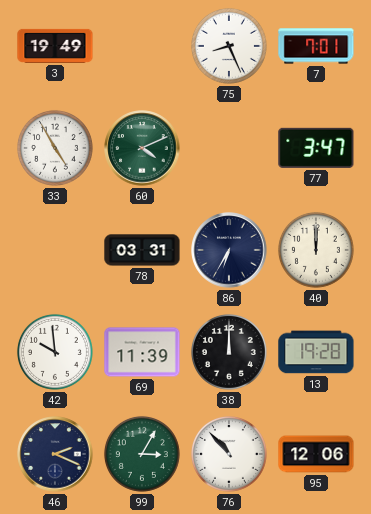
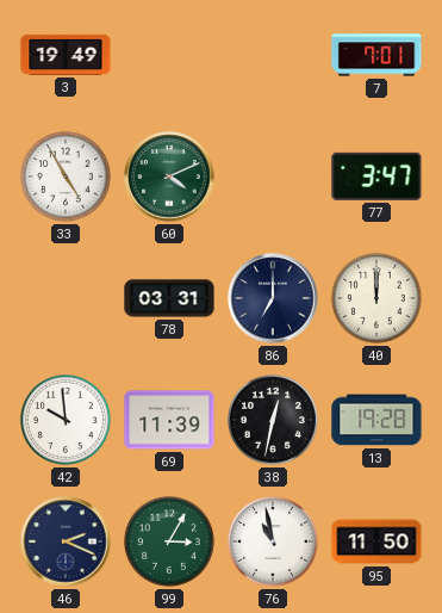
75: 8:26 -> none
86: 6:35 -> 7:00
38: 12:00 -> 12:32
76: 10:53 -> 10:58
95: 12:06 -> 11:50
